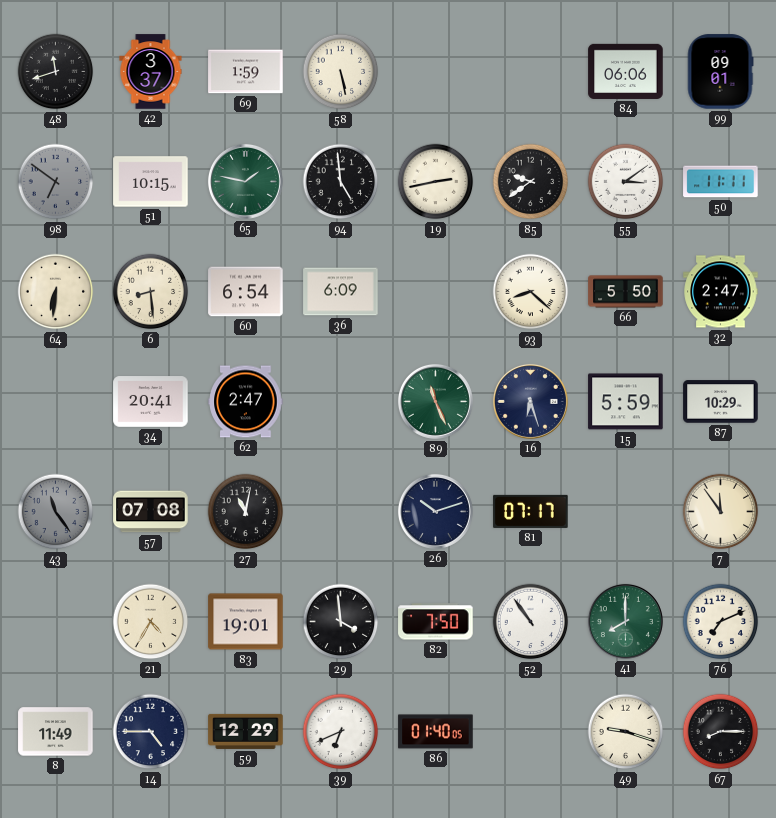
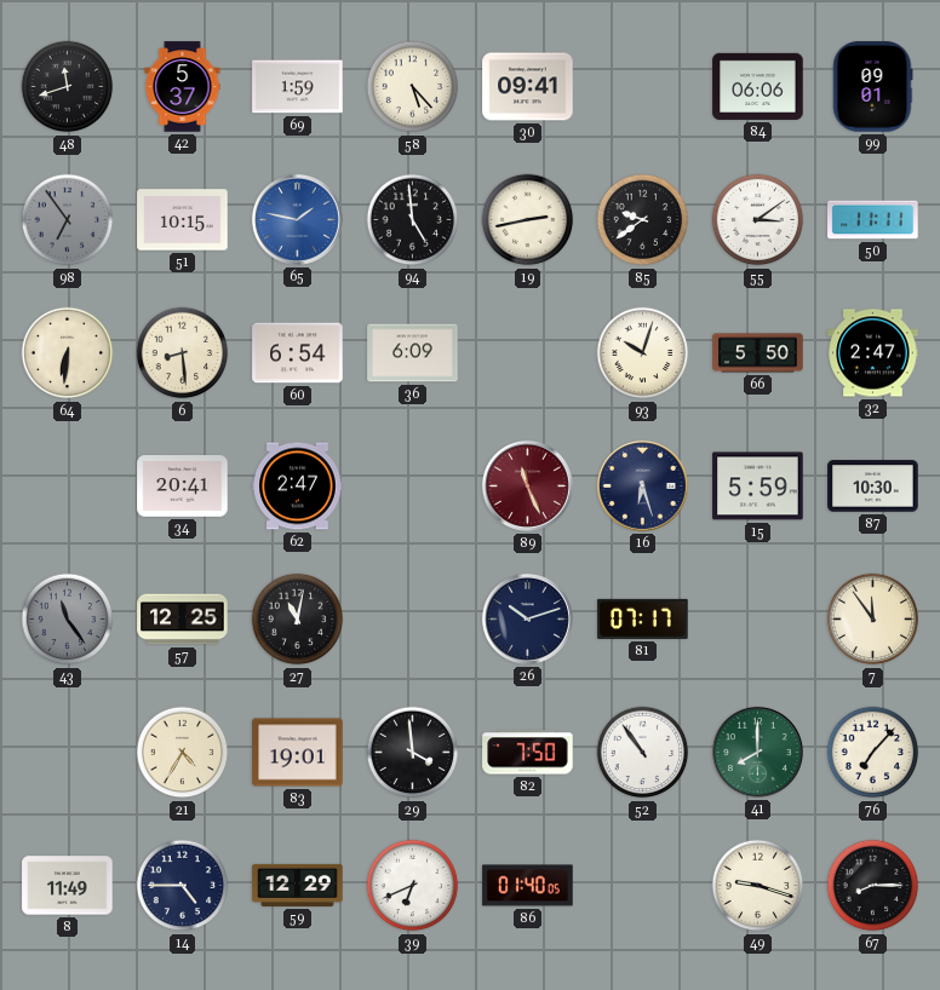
42: 3:37 -> 5:37
58: 5:28 -> 5:23
30: none -> 09:41
98: 6:51 -> 6:54
65 dial: green -> blue
93: 8:22 -> 10:03
89 dial: green -> burgundy
87: 10:29 -> 10:30
57: 07:08 -> 12:25
76: 7:11 -> 7:07
